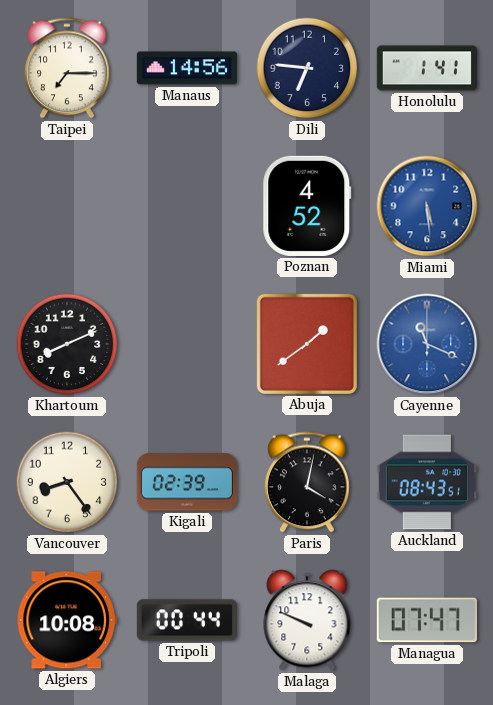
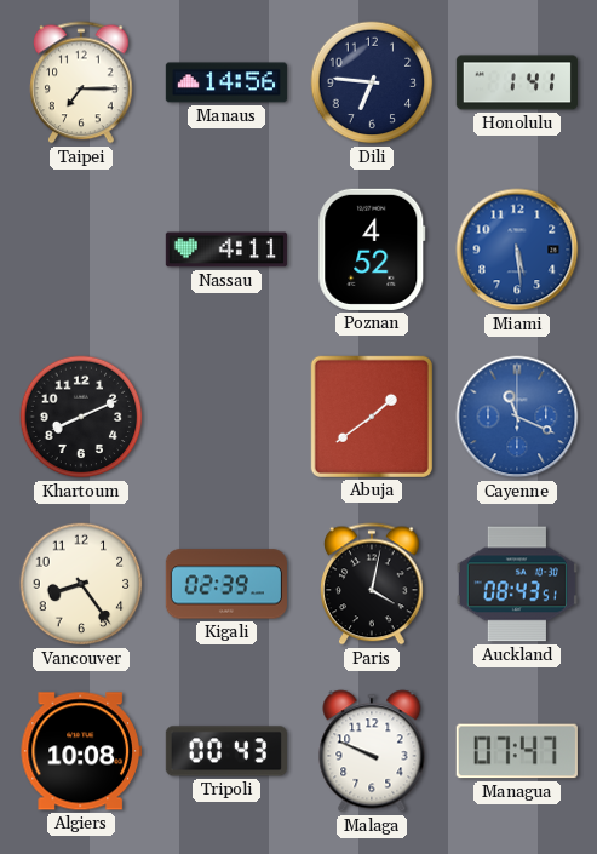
Nassau: none -> 4:11
Tripoli: 00:44 -> 00:43
